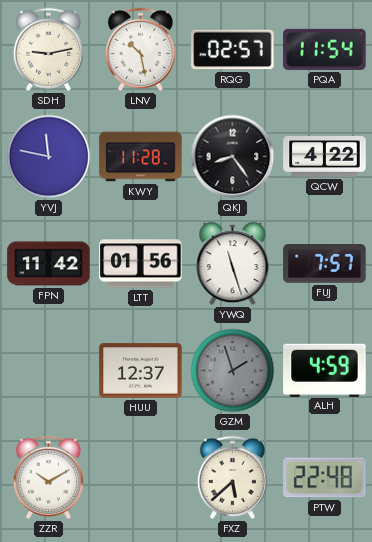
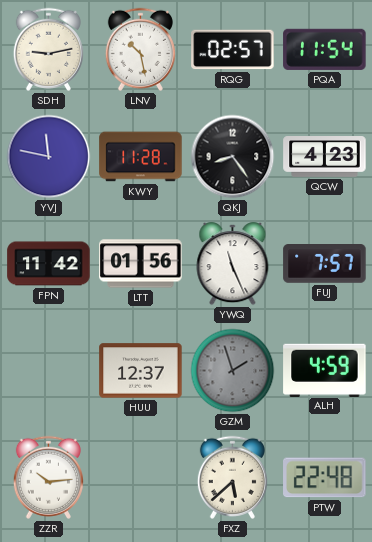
QCW: 4:22 -> 4:23
YWQ: 11:27 -> 11:26
ZZR: 10:10 -> 10:14
